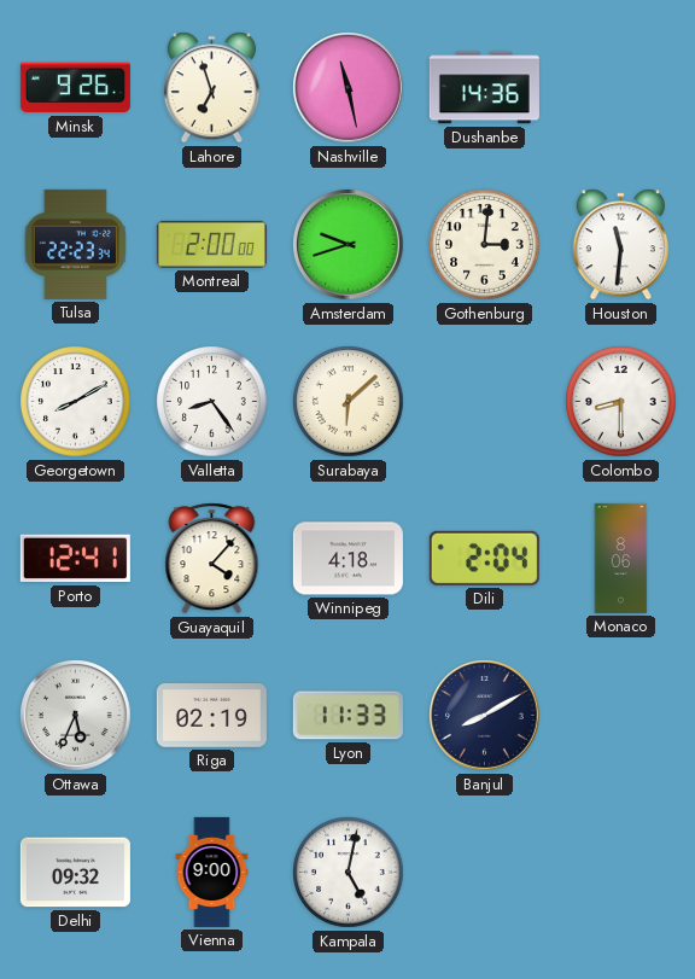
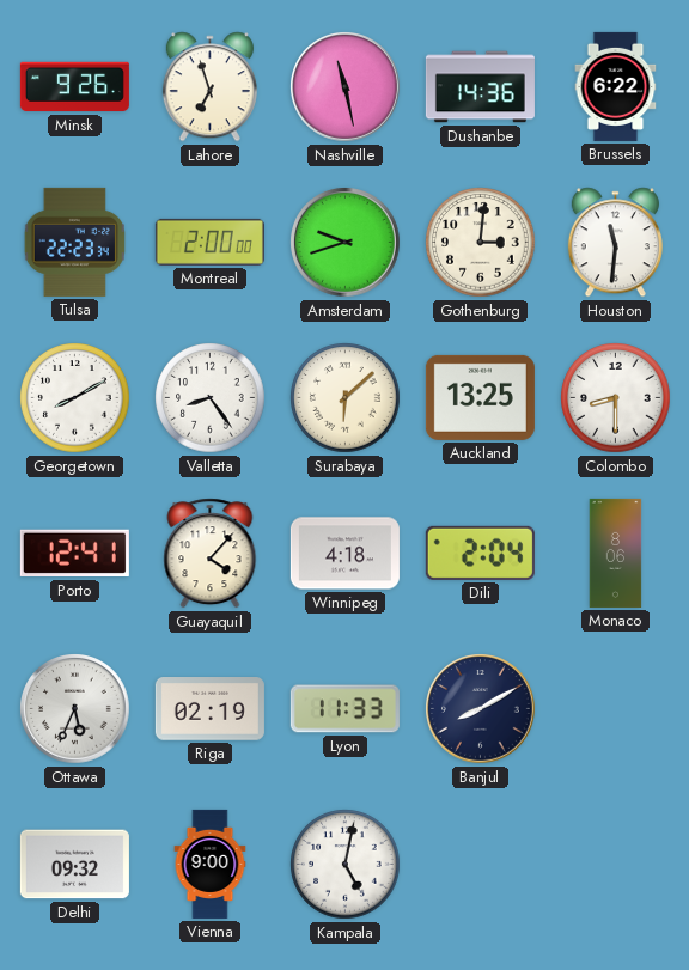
Brussels: none -> 6:22
Auckland: none -> 13:25
